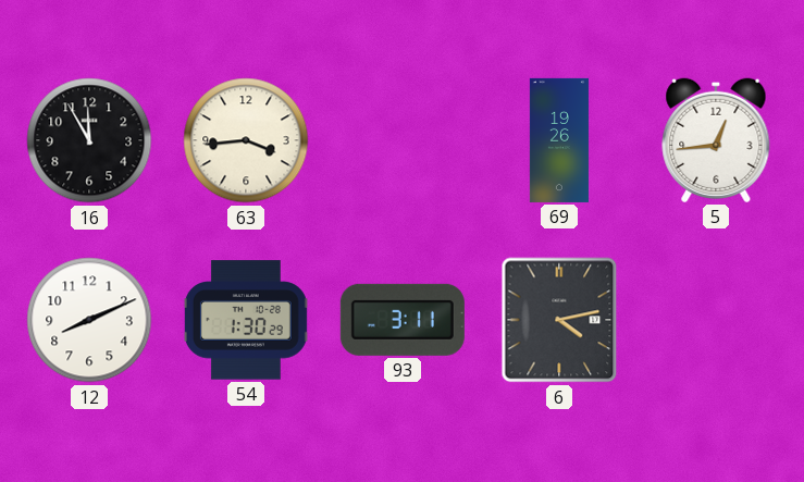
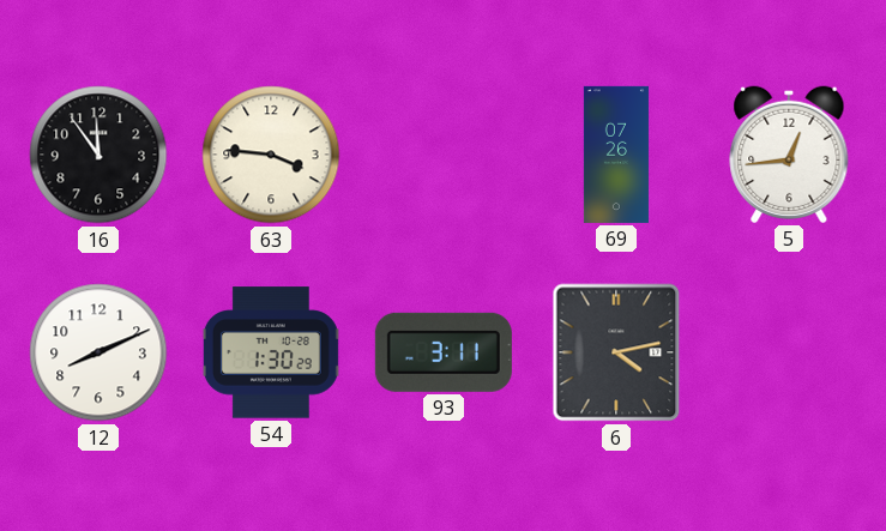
16: 11:55 -> 11:54
63: 3:44 -> 3:46
69: 19:26 -> 07:26
